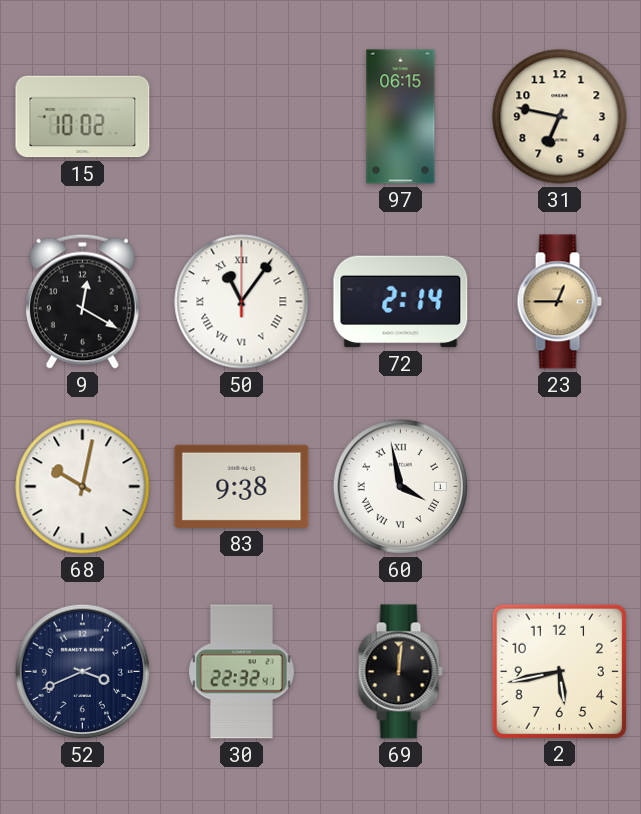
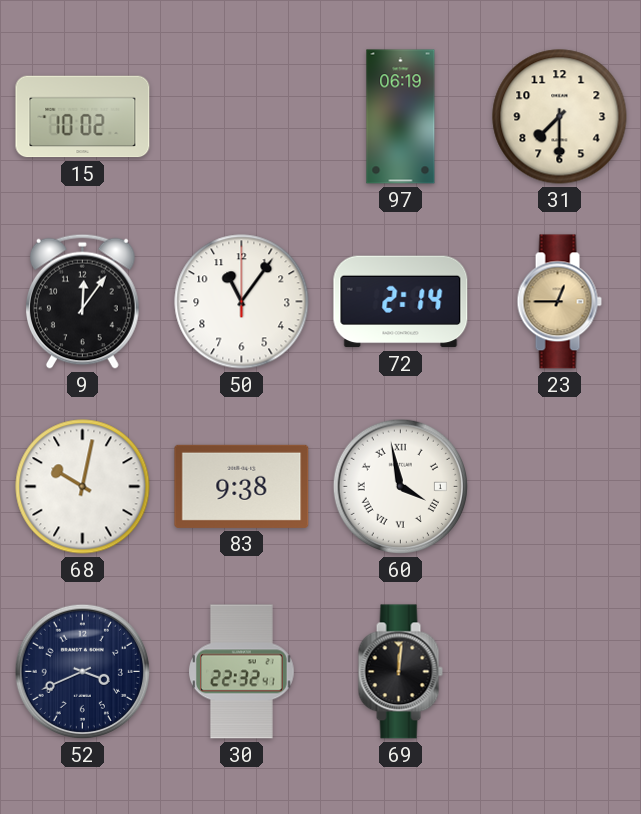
97: 06:15 -> 06:19
31: 6:47 -> 7:30
9: 12:20 -> 12:06
50 numerals: Roman -> Arabic
2: 5:43 -> none
